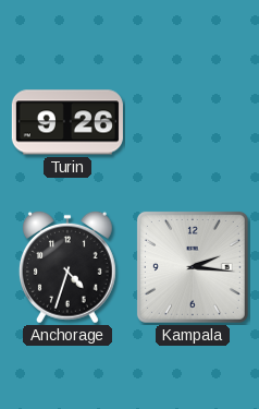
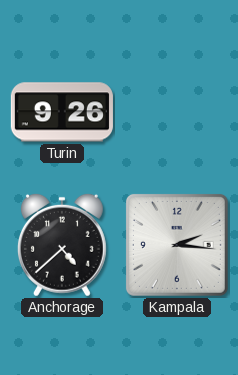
Anchorage: 4:33 -> 4:38
